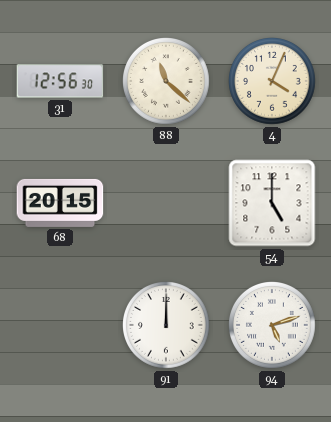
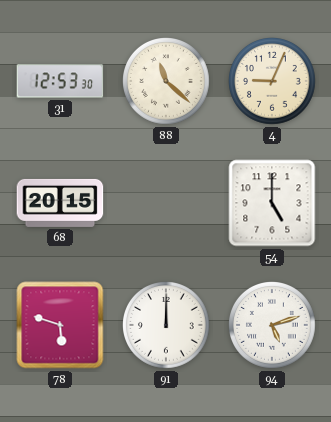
31: 12:56 -> 12:53
4: 4:04 -> 9:04
78: none -> 5:48
